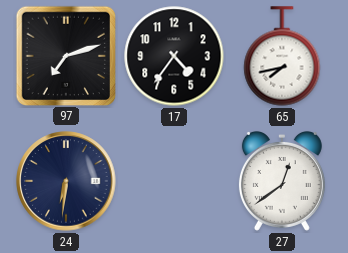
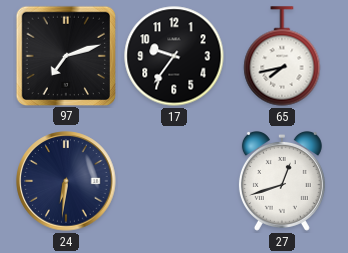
17: 4:36 -> 9:36
27: 12:39 -> 12:42
